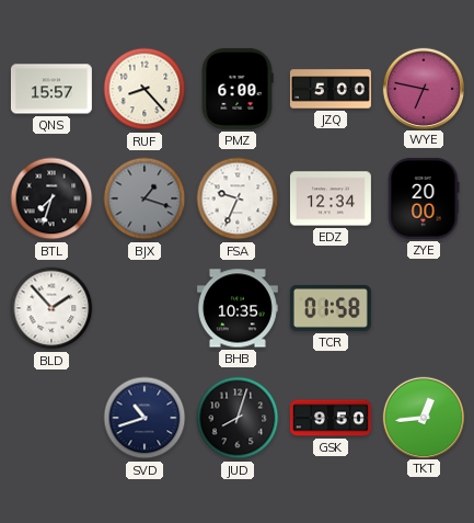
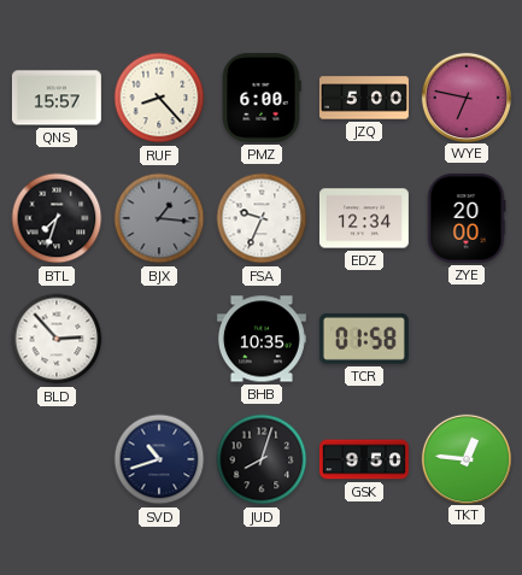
BJX: 1:18 -> 1:16
BLD: 1:53 -> 2:53
TKT: 12:44 -> 12:46
